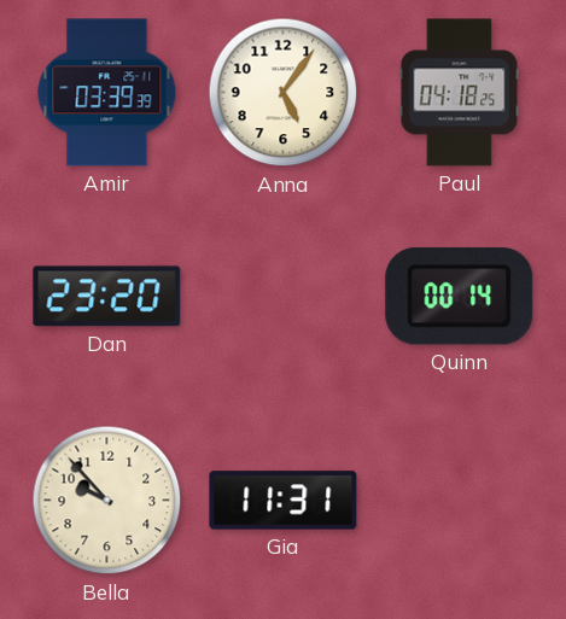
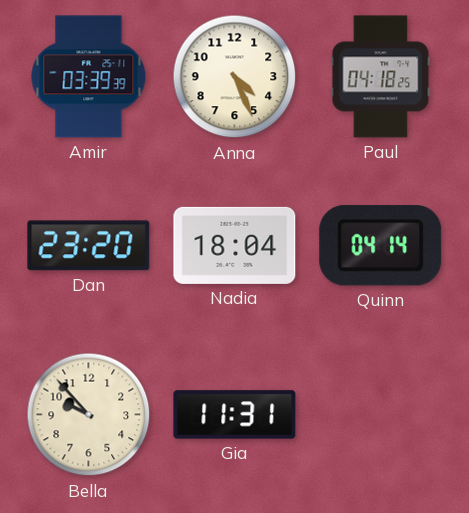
Anna: 5:06 -> 4:26
Nadia: none -> 18:04
Quinn: 00:14 -> 04:14
